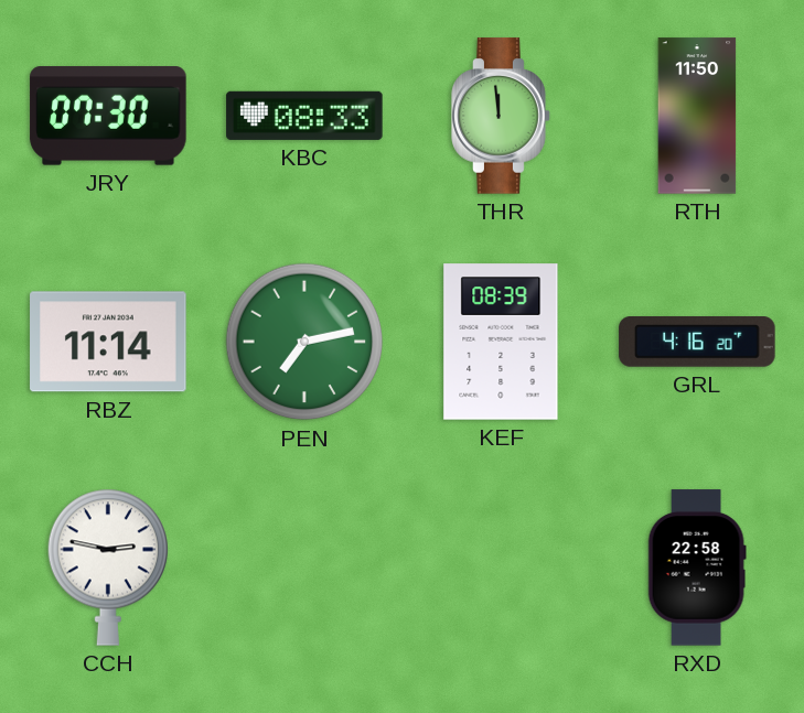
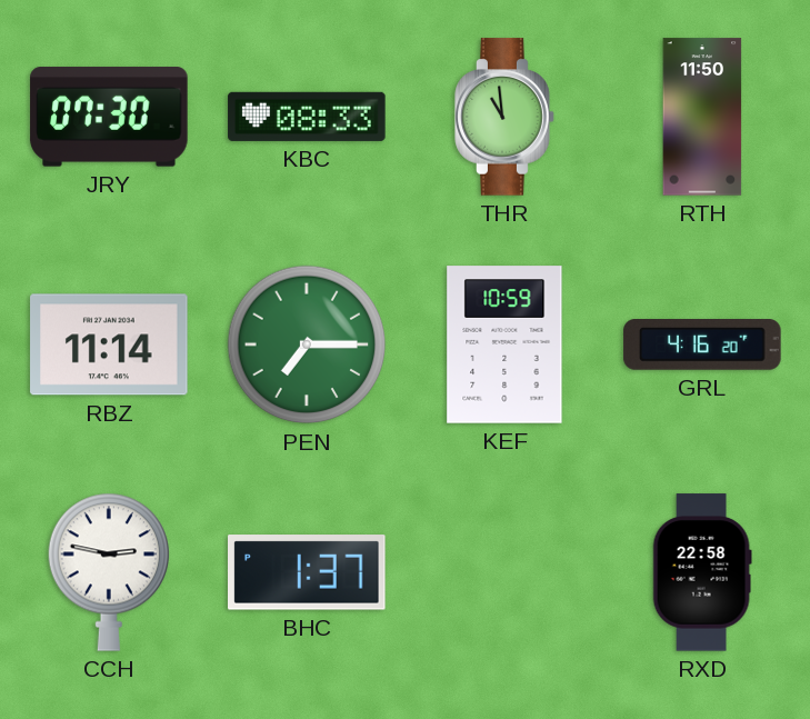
THR: 11:59 -> 10:59
PEN: 7:13 -> 7:15
KEF: 08:39 -> 10:59
BHC: none -> 1:37
